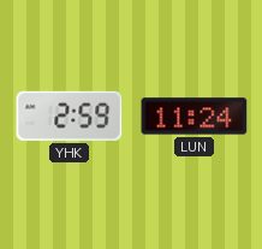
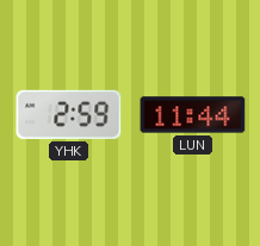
LUN: 11:24 -> 11:44
